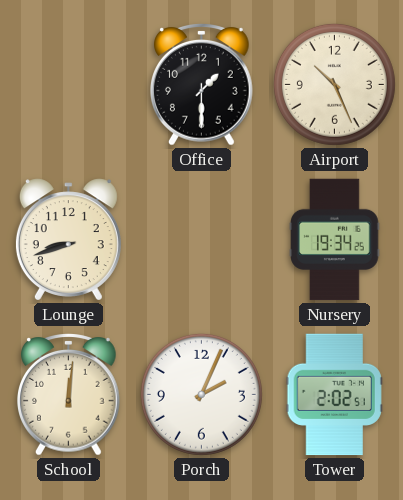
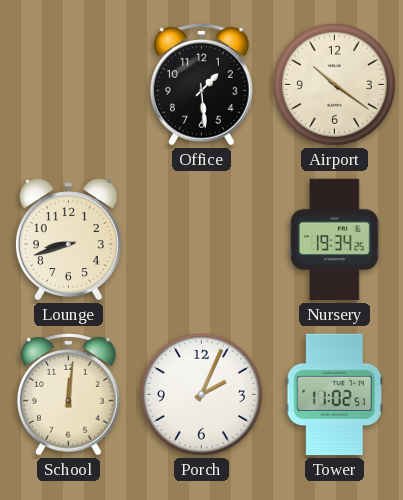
Office: 1:30 -> 1:29
Airport: 10:26 -> 10:21
Tower: 2:02 -> 11:02
